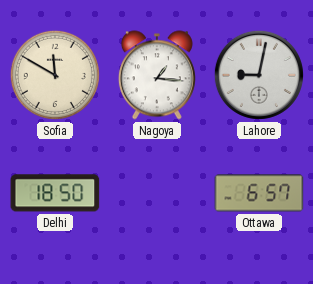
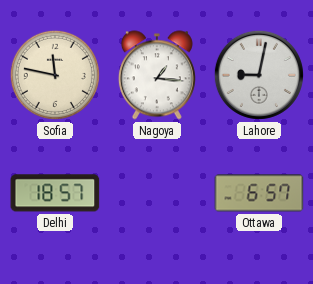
Sofia: 11:50 -> 11:47
Delhi: 18:50 -> 18:57
